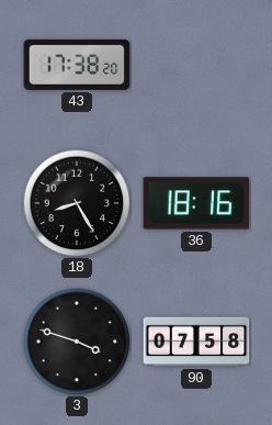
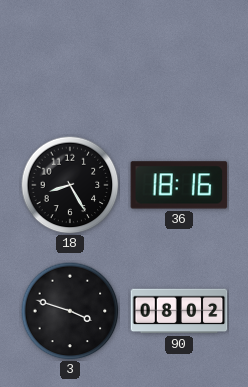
43: 17:38 -> none
90: 07:58 -> 08:02
